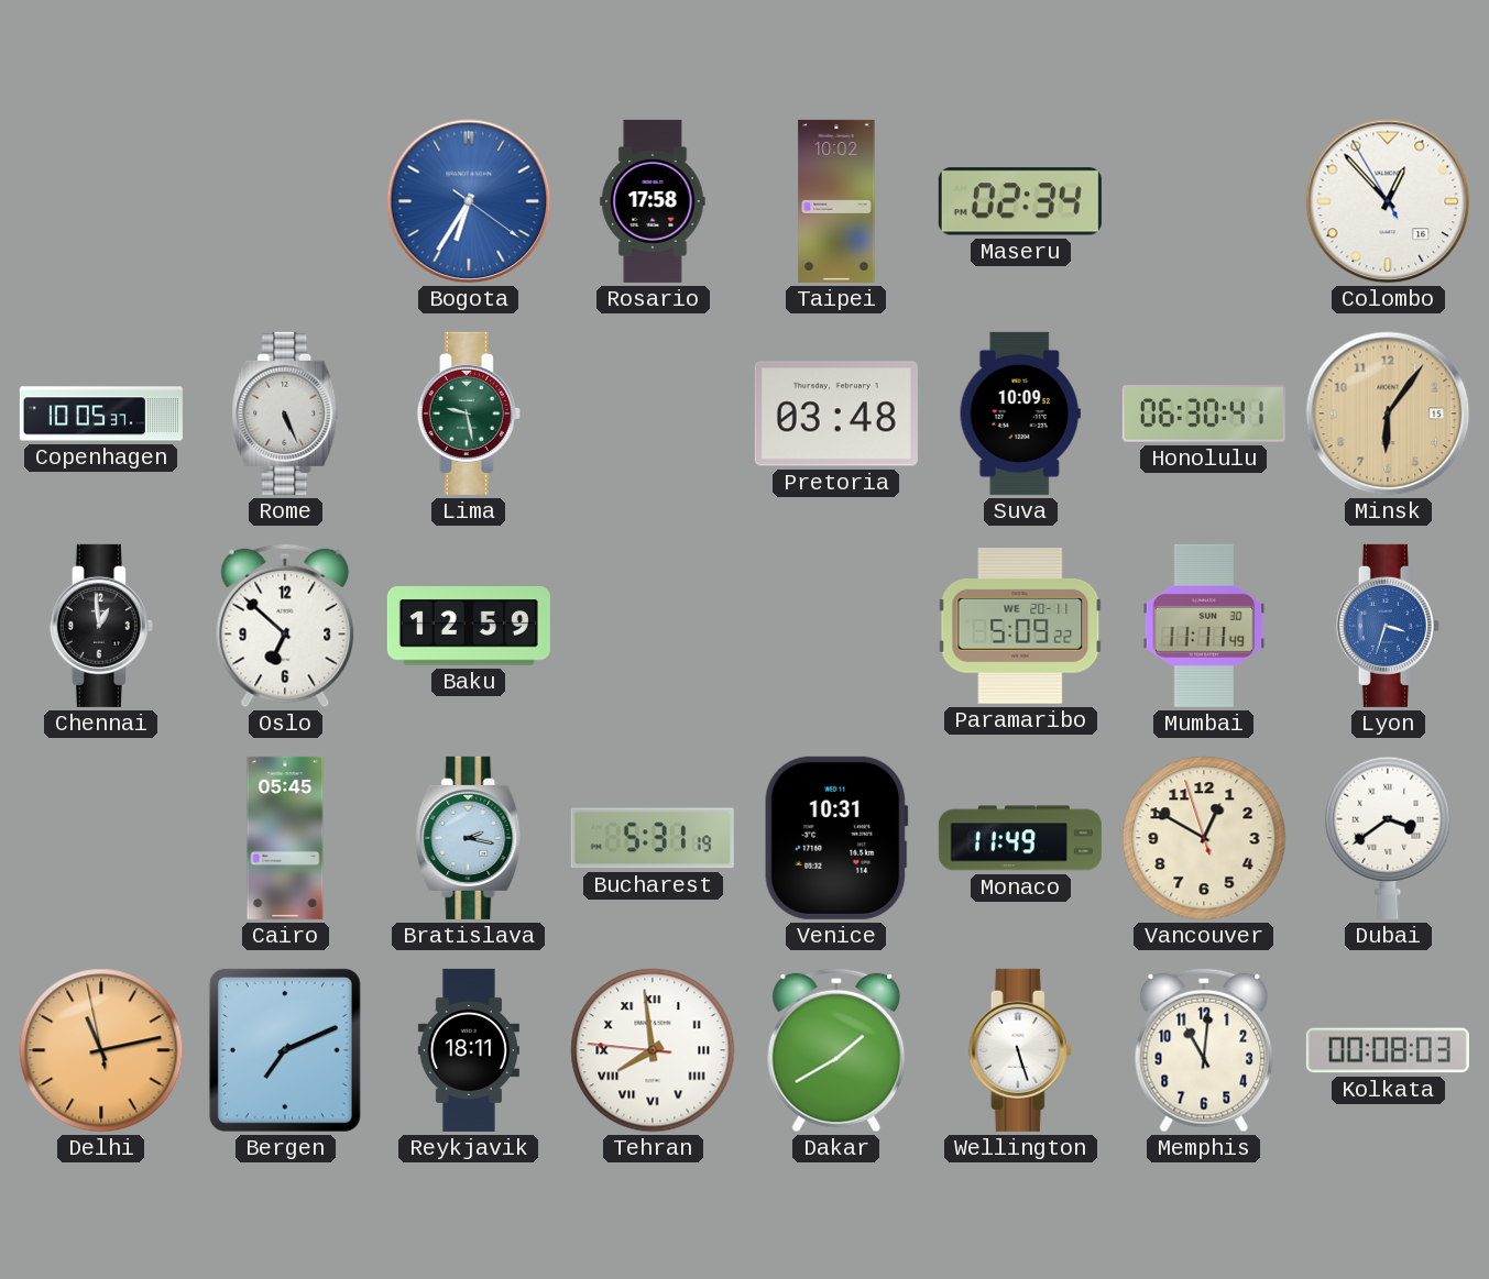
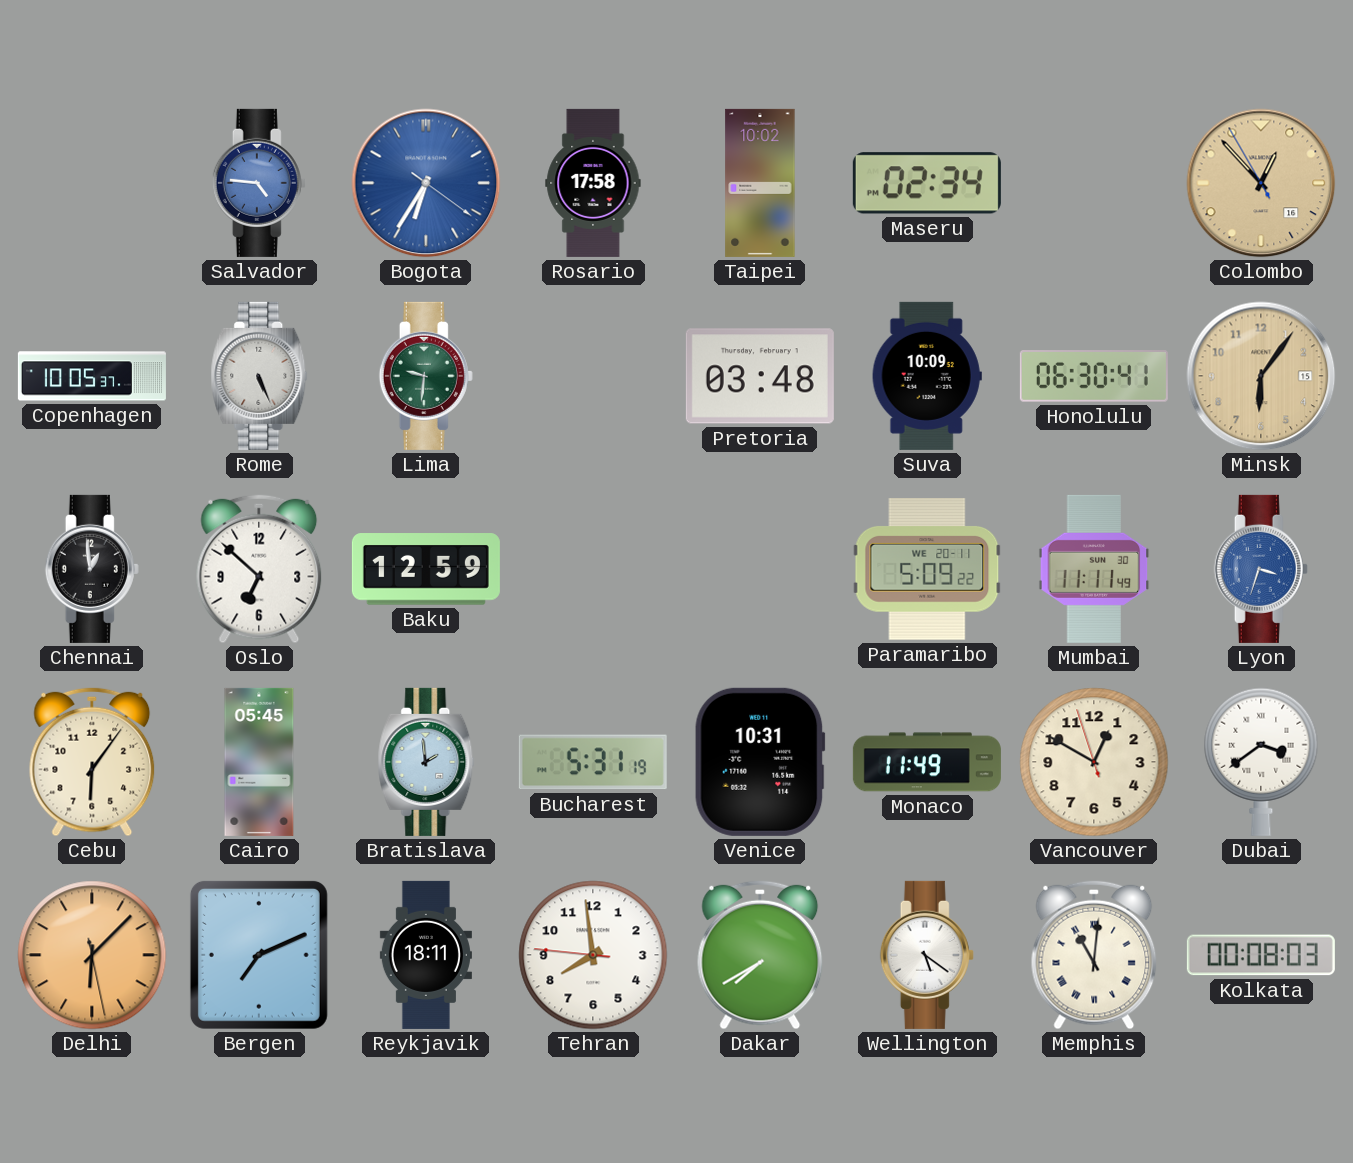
Salvador: none -> 4:46
Colombo dial: white -> champagne
Lima: 9:28 -> 9:31
Cebu: none -> 6:06
Bratislava: 2:17 -> 1:59
Delhi: 11:12 -> 6:07
Tehran numerals: Roman -> Arabic
Dakar: 1:40 -> 7:40
Wellington: 5:27 -> 5:21
Memphis numerals: Arabic -> Roman
